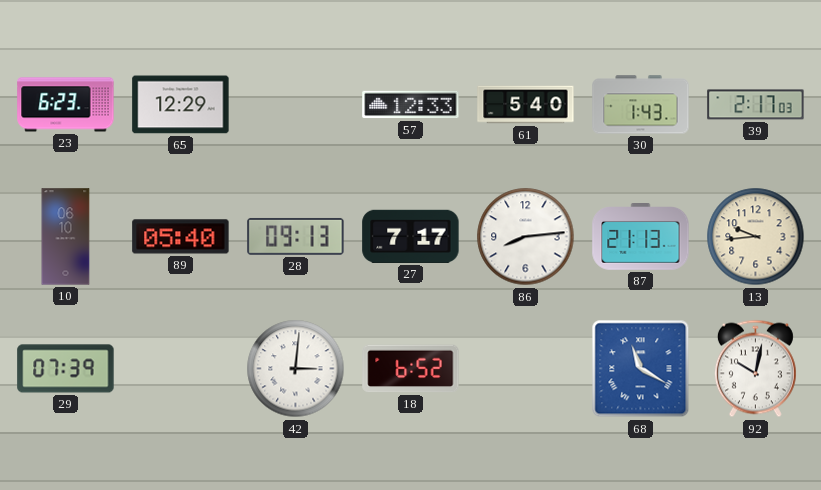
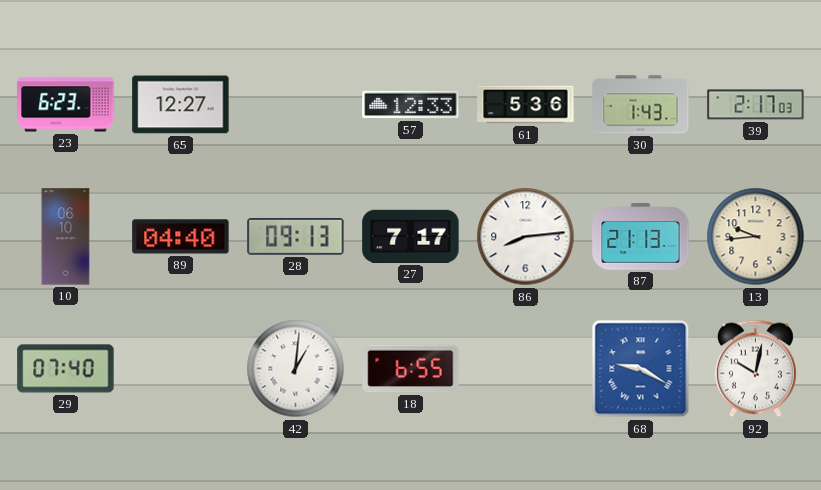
65: 12:29 -> 12:27
61: 5:40 -> 5:36
89: 05:40 -> 04:40
29: 07:39 -> 07:40
42: 3:01 -> 1:01
18: 6:52 -> 6:55
68: 11:20 -> 9:20
